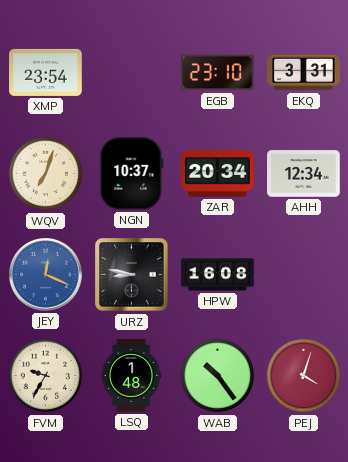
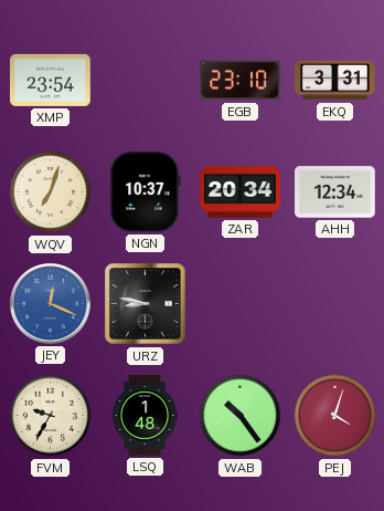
HPW: 16:08 -> none
